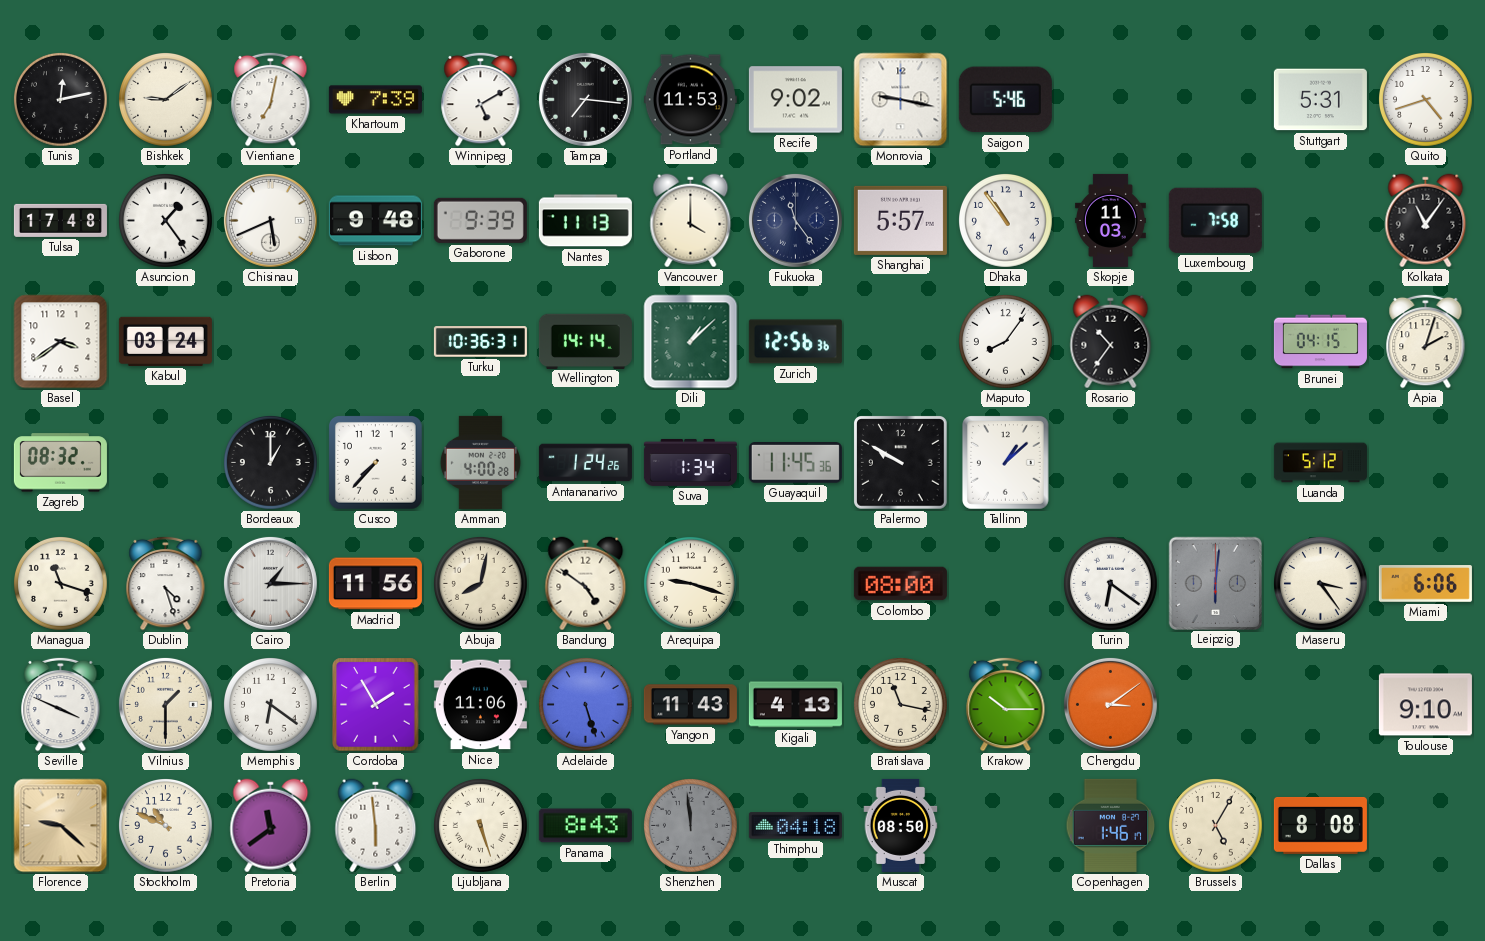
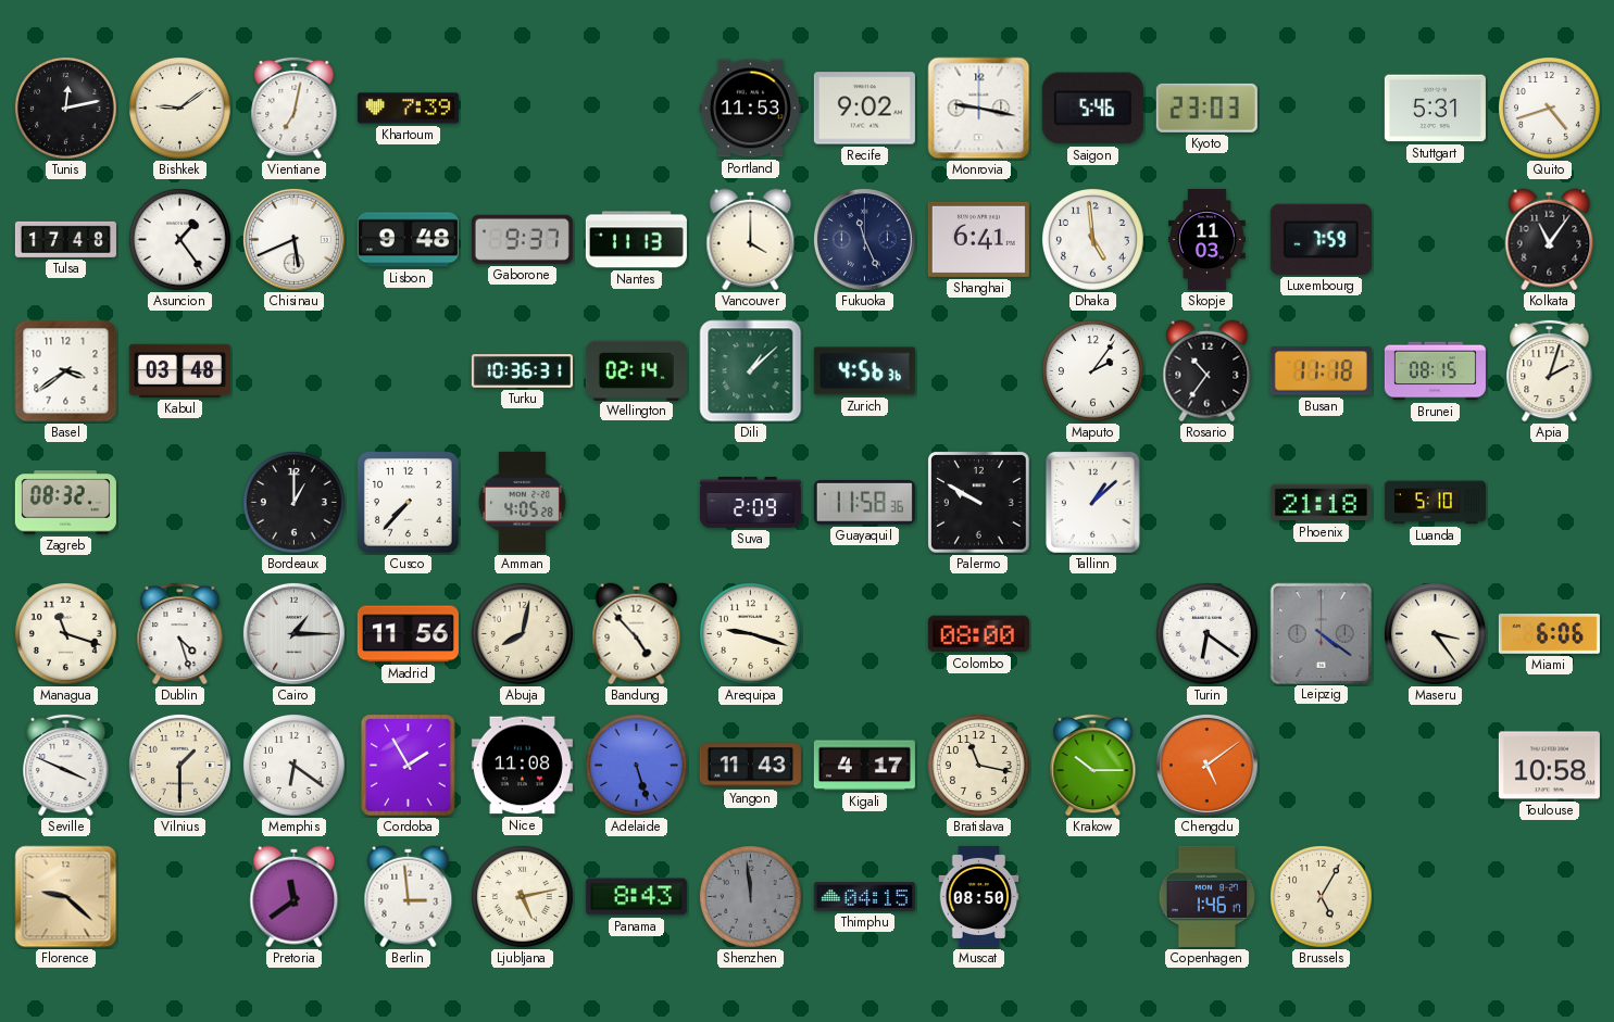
Winnipeg: 5:10 -> none
Tampa: 7:16 -> none
Kyoto: none -> 23:03
Gaborone: 9:39 -> 9:37
Fukuoka: 11:24 -> 11:26
Shanghai: 5:57 -> 6:41
Dhaka: 10:54 -> 4:59
Luxembourg: 7:58 -> 7:59
Kabul: 03:24 -> 03:48
Wellington: 14:14 -> 02:14
Zurich: 12:56 -> 4:56
Maputo: 8:06 -> 2:06
Busan: none -> 11:18
Brunei: 04:15 -> 08:15
Amman: 4:00 -> 4:05
Antananarivo: 1:24 -> none
Suva: 1:34 -> 2:09
Guayaquil: 11:45 -> 11:58
Phoenix: none -> 21:18
Luanda: 5:12 -> 5:10
Bandung: 4:51 -> 4:53
Leipzig: 6:01 -> 4:21
Nice: 11:06 -> 11:08
Kigali: 4:13 -> 4:17
Chengdu: 3:09 -> 5:09
Toulouse: 9:10 -> 10:58
Stockholm: 10:49 -> none
Berlin: 5:59 -> 2:59
Ljubljana: 5:27 -> 5:13
Thimphu: 04:18 -> 04:15
Dallas: 8:08 -> none
